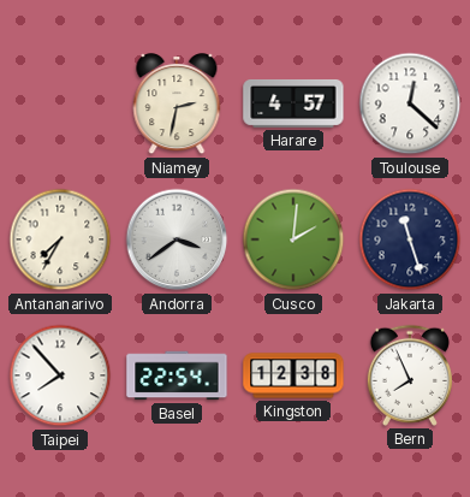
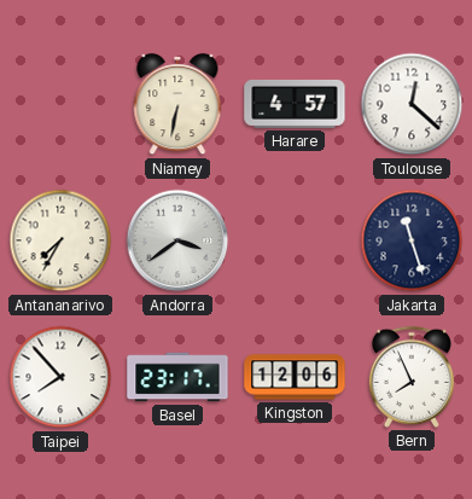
Niamey: 2:32 -> 6:32
Cusco: 2:01 -> none
Basel: 22:54 -> 23:17
Kingston: 12:38 -> 12:06
